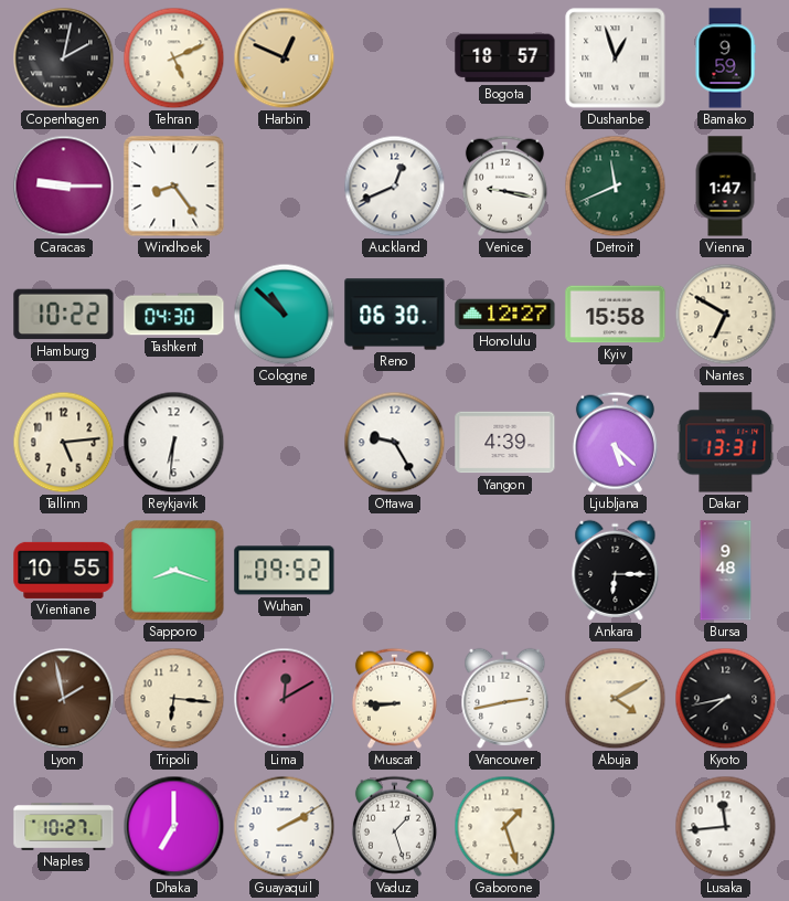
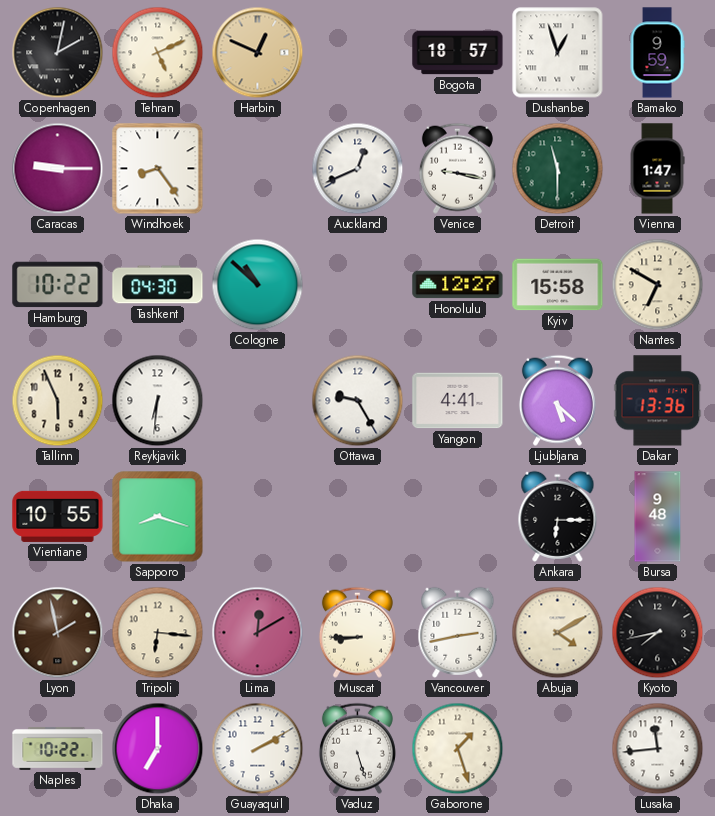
Detroit: 11:41 -> 11:30
Reno: 06:30 -> none
Tallinn: 5:14 -> 5:56
Yangon: 4:39 -> 4:41
Dakar: 13:31 -> 13:36
Wuhan: 09:52 -> none
Naples: 10:27 -> 10:22
Vaduz: 1:27 -> 5:27
